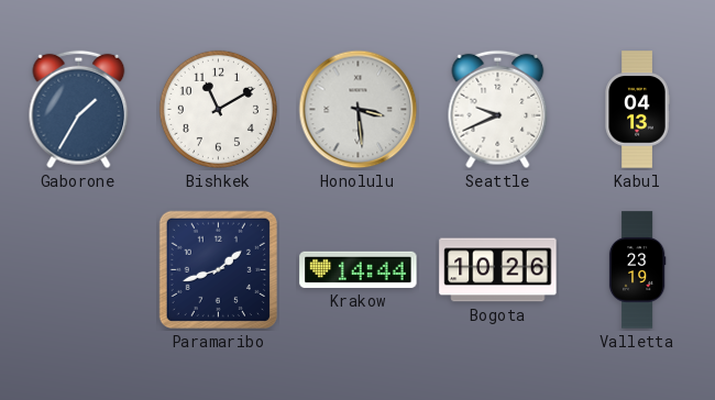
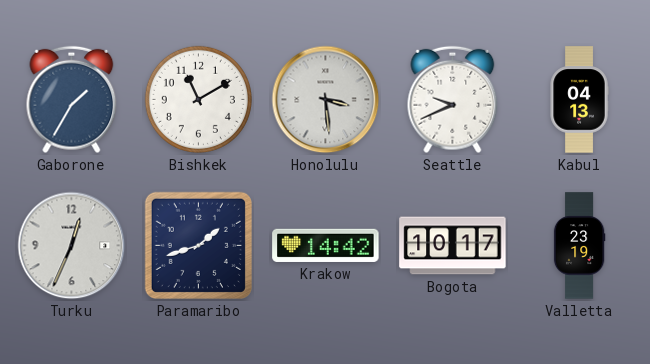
Turku: none -> 12:34
Krakow: 14:44 -> 14:42
Bogota: 10:26 -> 10:17
